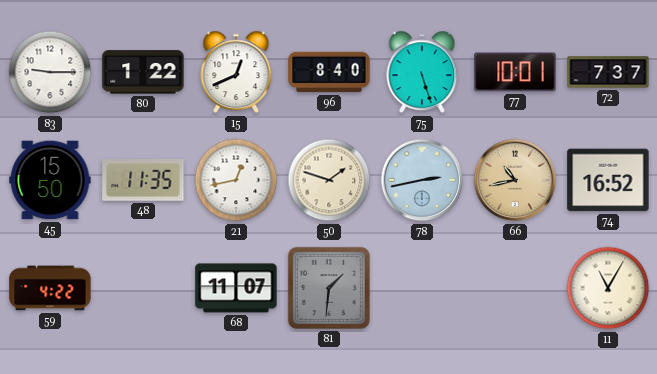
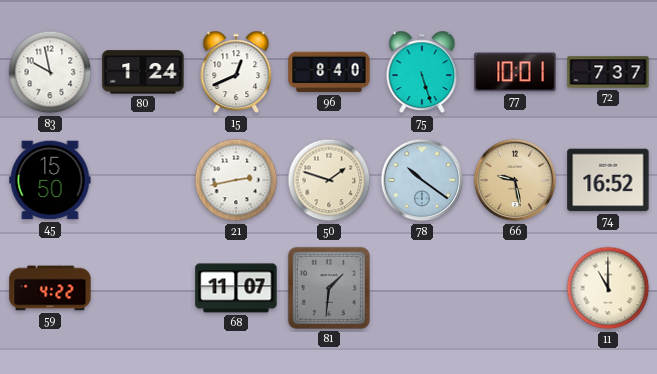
83: 9:15 -> 9:58
80: 1:22 -> 1:24
48: 11:35 -> none
21: 12:43 -> 2:43
78: 2:43 -> 10:21
66: 10:43 -> 9:28
11: 11:05 -> 11:00
